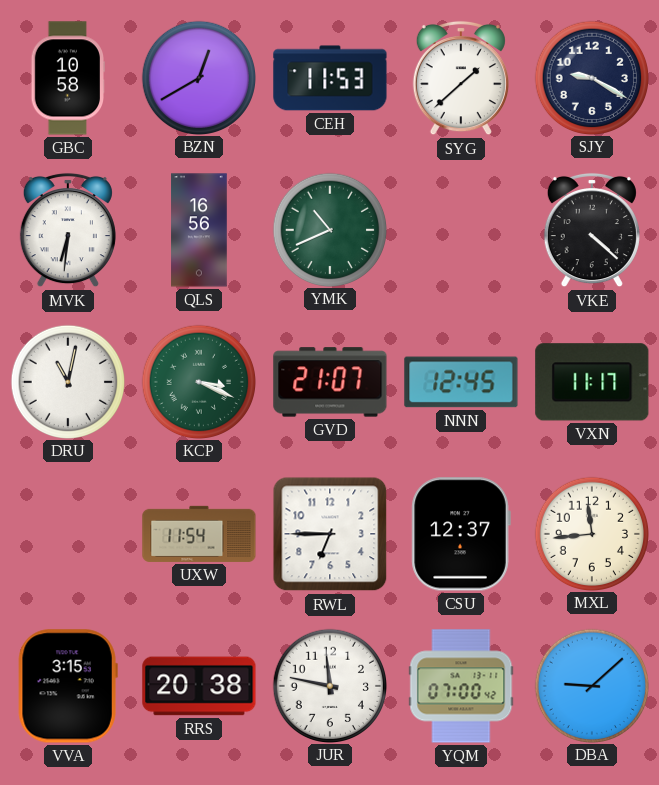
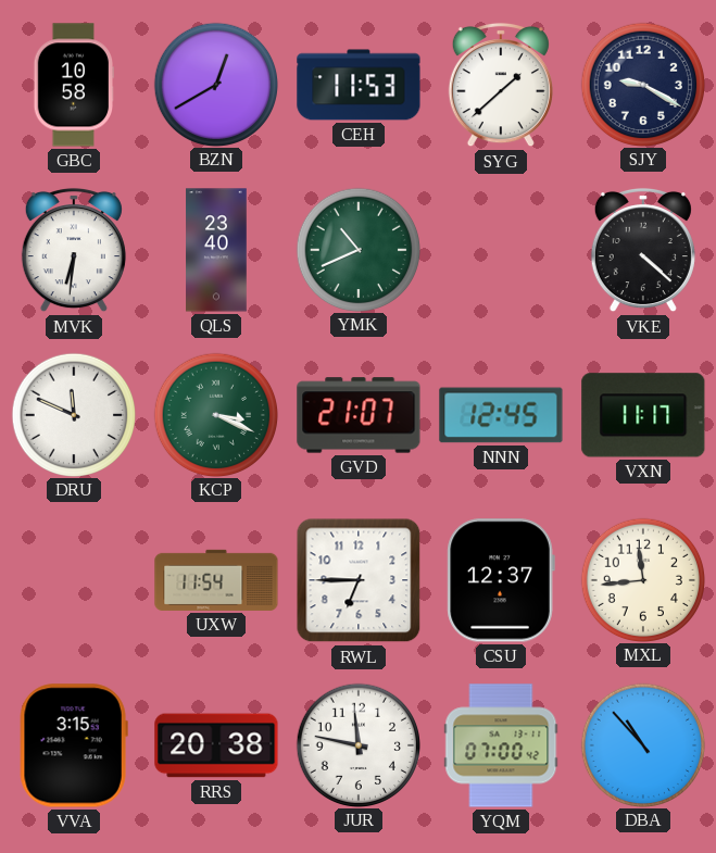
QLS: 16:56 -> 23:40
DRU: 11:02 -> 11:49
DBA: 9:08 -> 10:53
